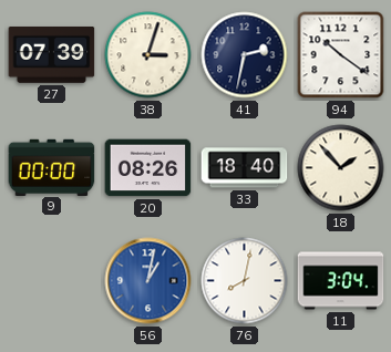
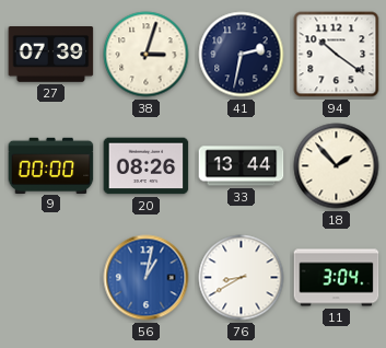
33: 18:40 -> 13:44
76: 8:02 -> 8:40
